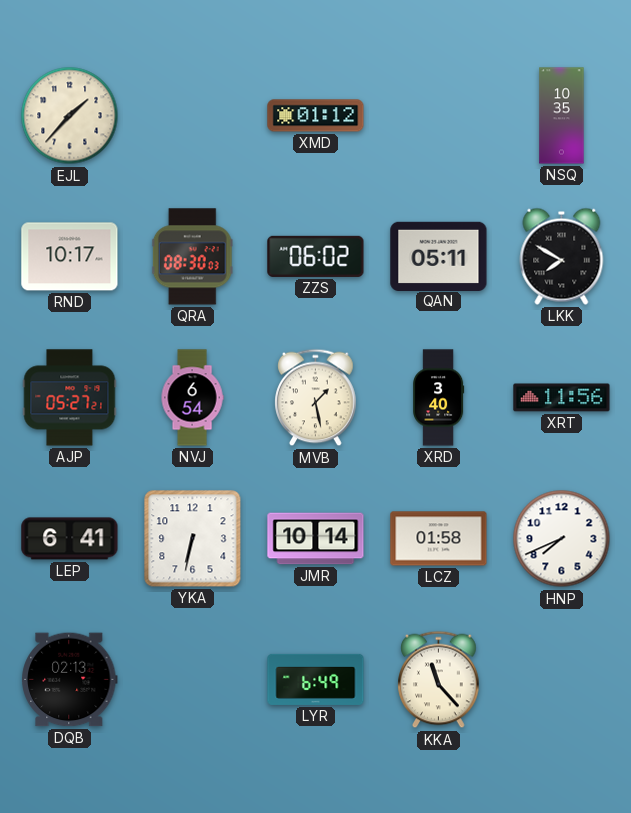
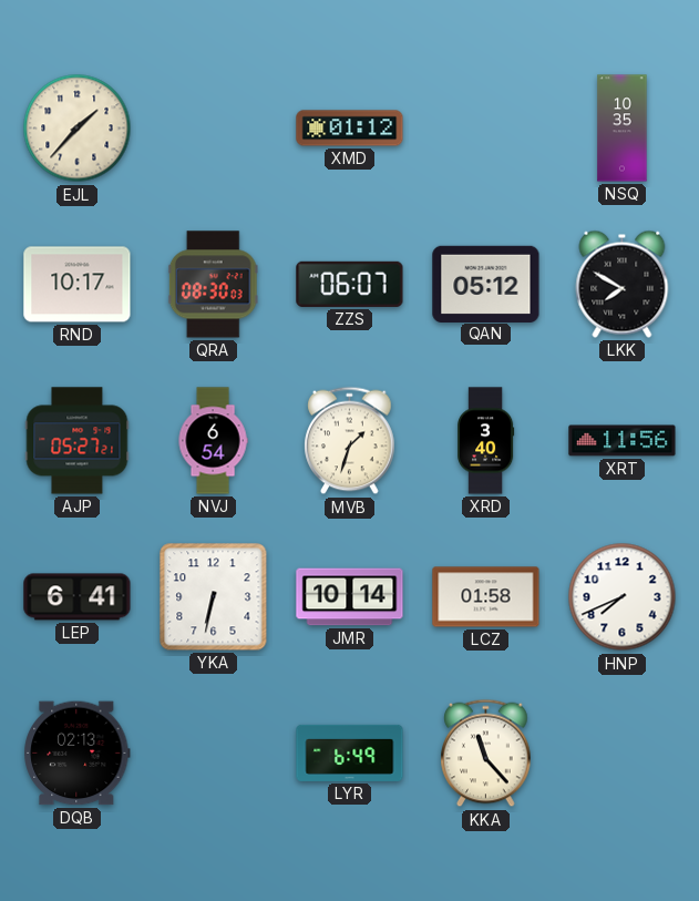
ZZS: 06:02 -> 06:07
QAN: 05:11 -> 05:12
MVB: 1:28 -> 1:33
